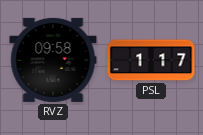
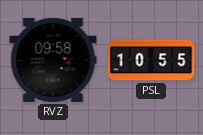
PSL: 1:17 -> 10:55
